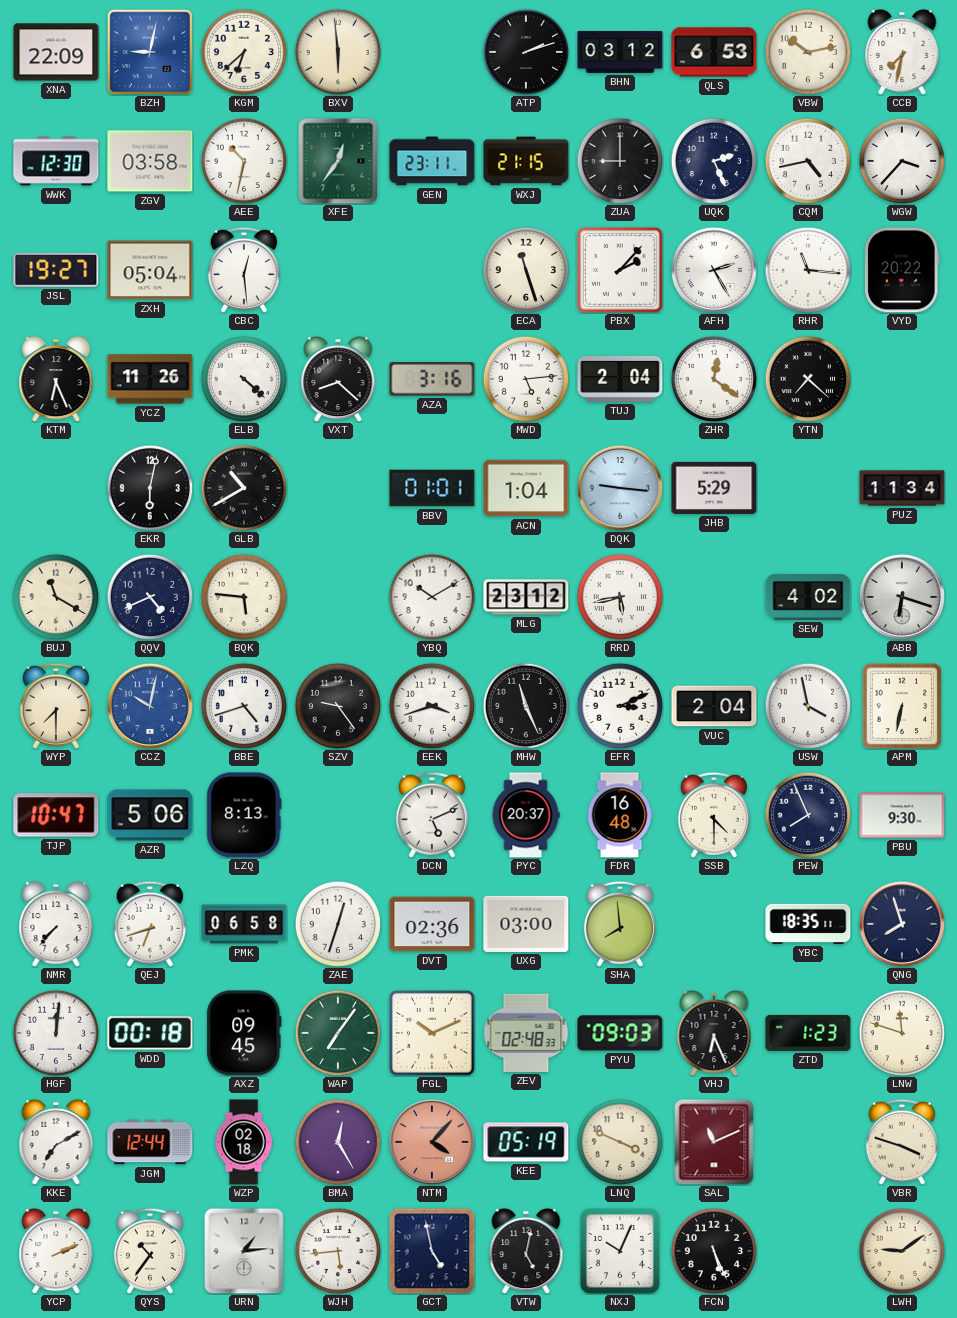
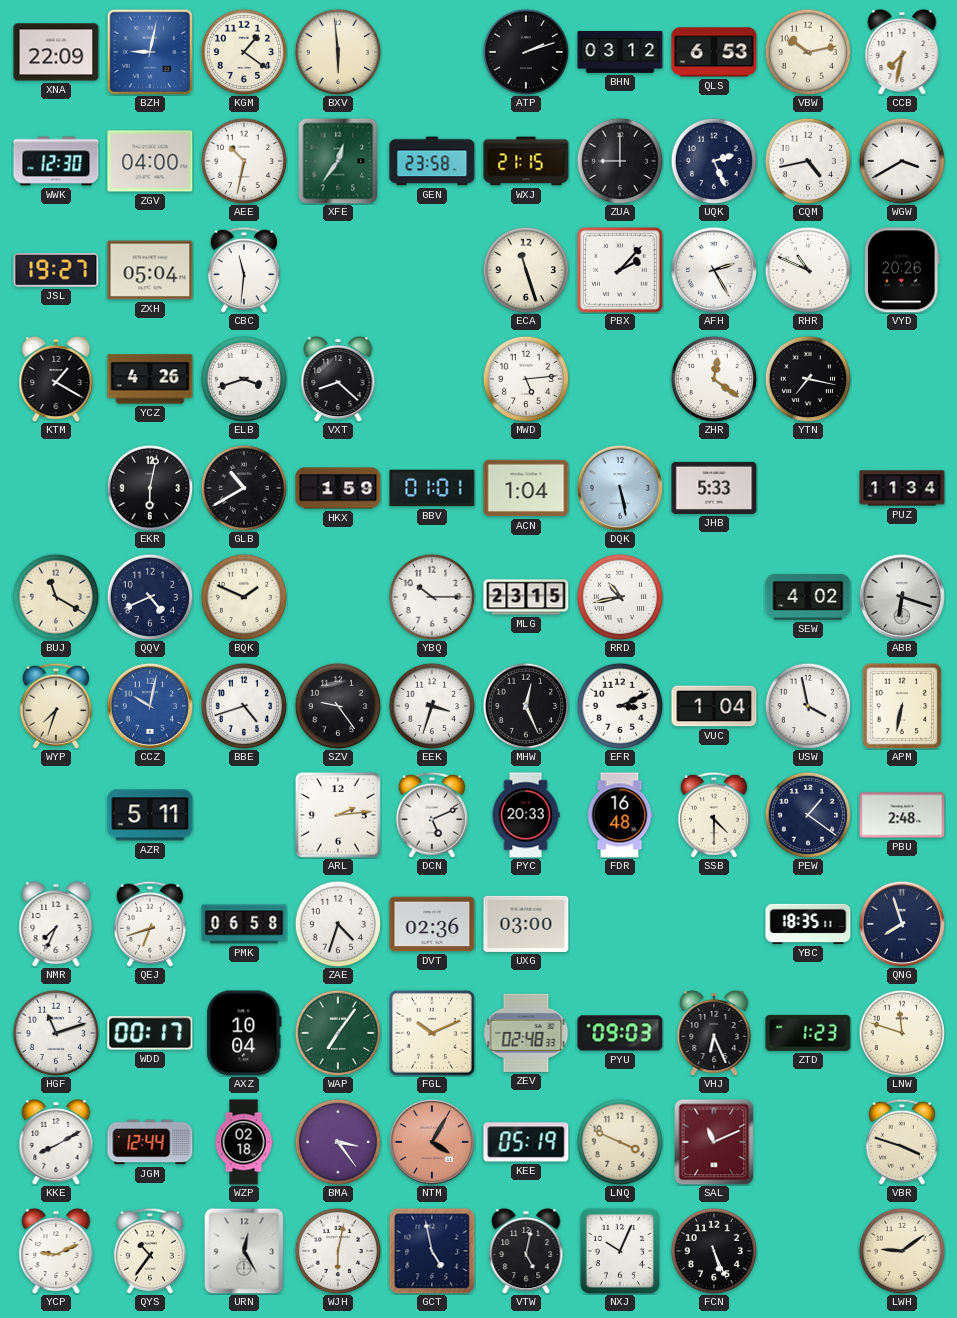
KGM: 6:38 -> 1:21
ZGV: 03:58 -> 04:00
GEN: 23:11 -> 23:58
WGW: 3:37 -> 3:40
CBC: 12:29 -> 11:31
RHR: 11:16 -> 10:49
VYD: 20:22 -> 20:26
KTM: 6:26 -> 1:20
YCZ: 11:26 -> 4:26
ELB: 4:22 -> 3:42
AZA: 3:16 -> none
TUJ: 2:04 -> none
YTN: 7:22 -> 7:17
HKX: none -> 1:59
DQK: 9:16 -> 5:28
JHB: 5:29 -> 5:33
BQK: 5:46 -> 1:49
YBQ: 10:10 -> 10:15
MLG: 23:12 -> 23:15
RRD: 5:43 -> 10:43
WYP: 7:30 -> 7:33
EEK: 3:42 -> 3:33
MHW: 11:26 -> 12:26
VUC: 2:04 -> 1:04
TJP: 10:47 -> none
AZR: 5:06 -> 5:11
LZQ: 8:13 -> none
ARL: none -> 2:14
PYC: 20:37 -> 20:33
PEW: 7:56 -> 1:21
PBU: 9:30 -> 2:48
NMR: 7:37 -> 7:34
ZAE: 12:33 -> 4:33
SHA: 7:59 -> none
HGF: 12:01 -> 11:12
WDD: 00:18 -> 00:17
AXZ: 09:45 -> 10:04
KKE: 7:10 -> 8:10
BMA: 12:25 -> 3:24
NTM: 4:07 -> 4:05
YCP: 2:11 -> 9:11
URN: 1:14 -> 12:25
WJH: 5:44 -> 6:02
